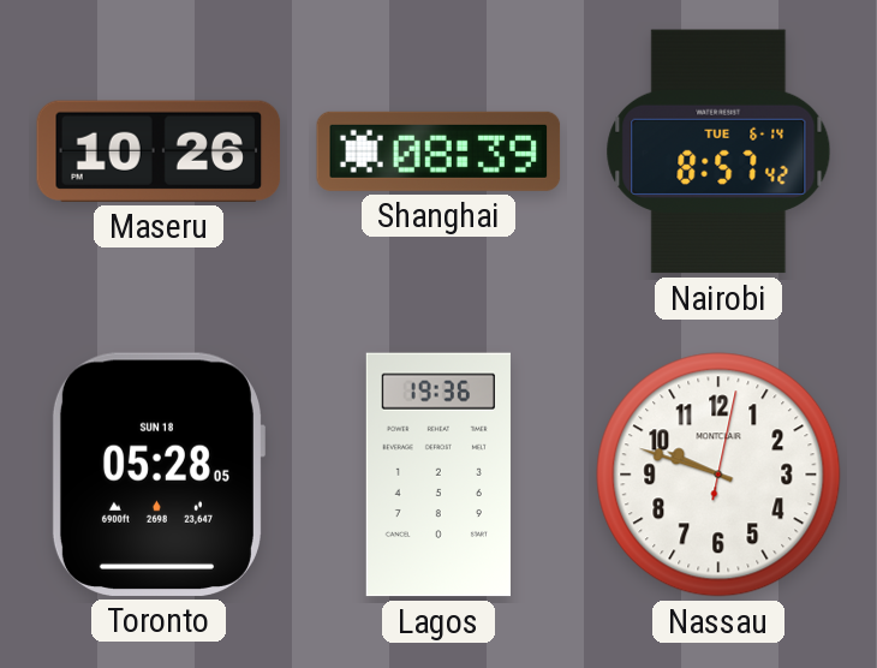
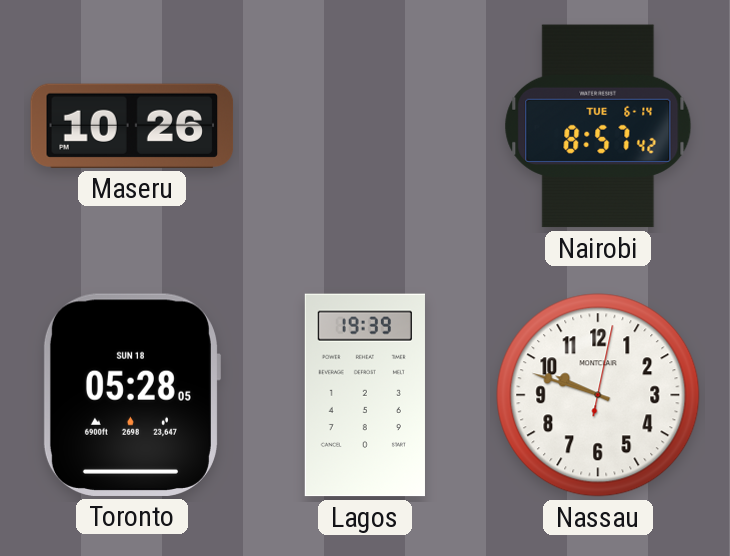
Shanghai: 08:39 -> none
Lagos: 19:36 -> 19:39
